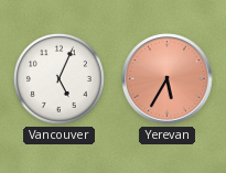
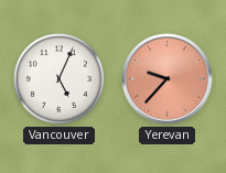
Yerevan: 5:35 -> 9:37
